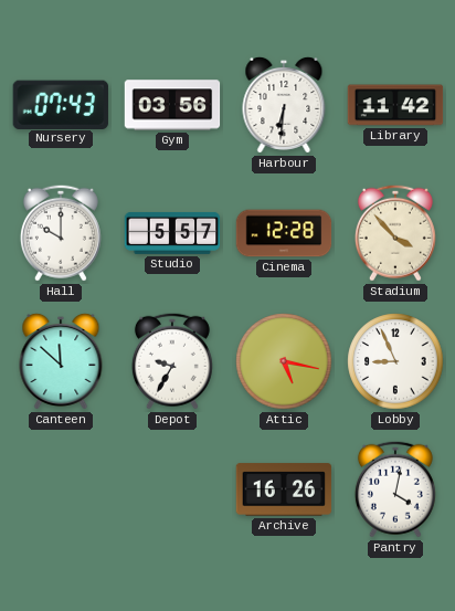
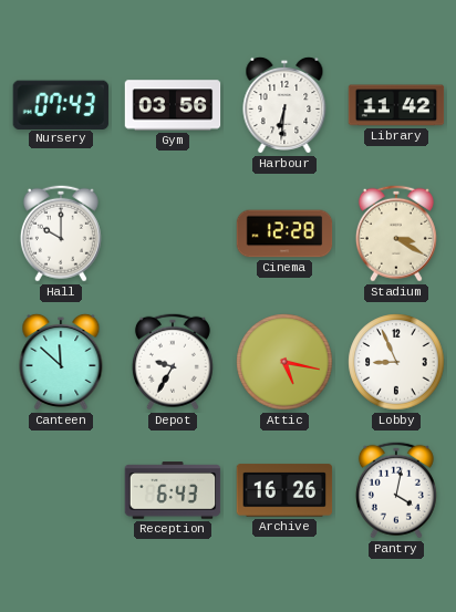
Studio: 5:57 -> none
Stadium: 3:53 -> 3:20
Reception: none -> 6:43
